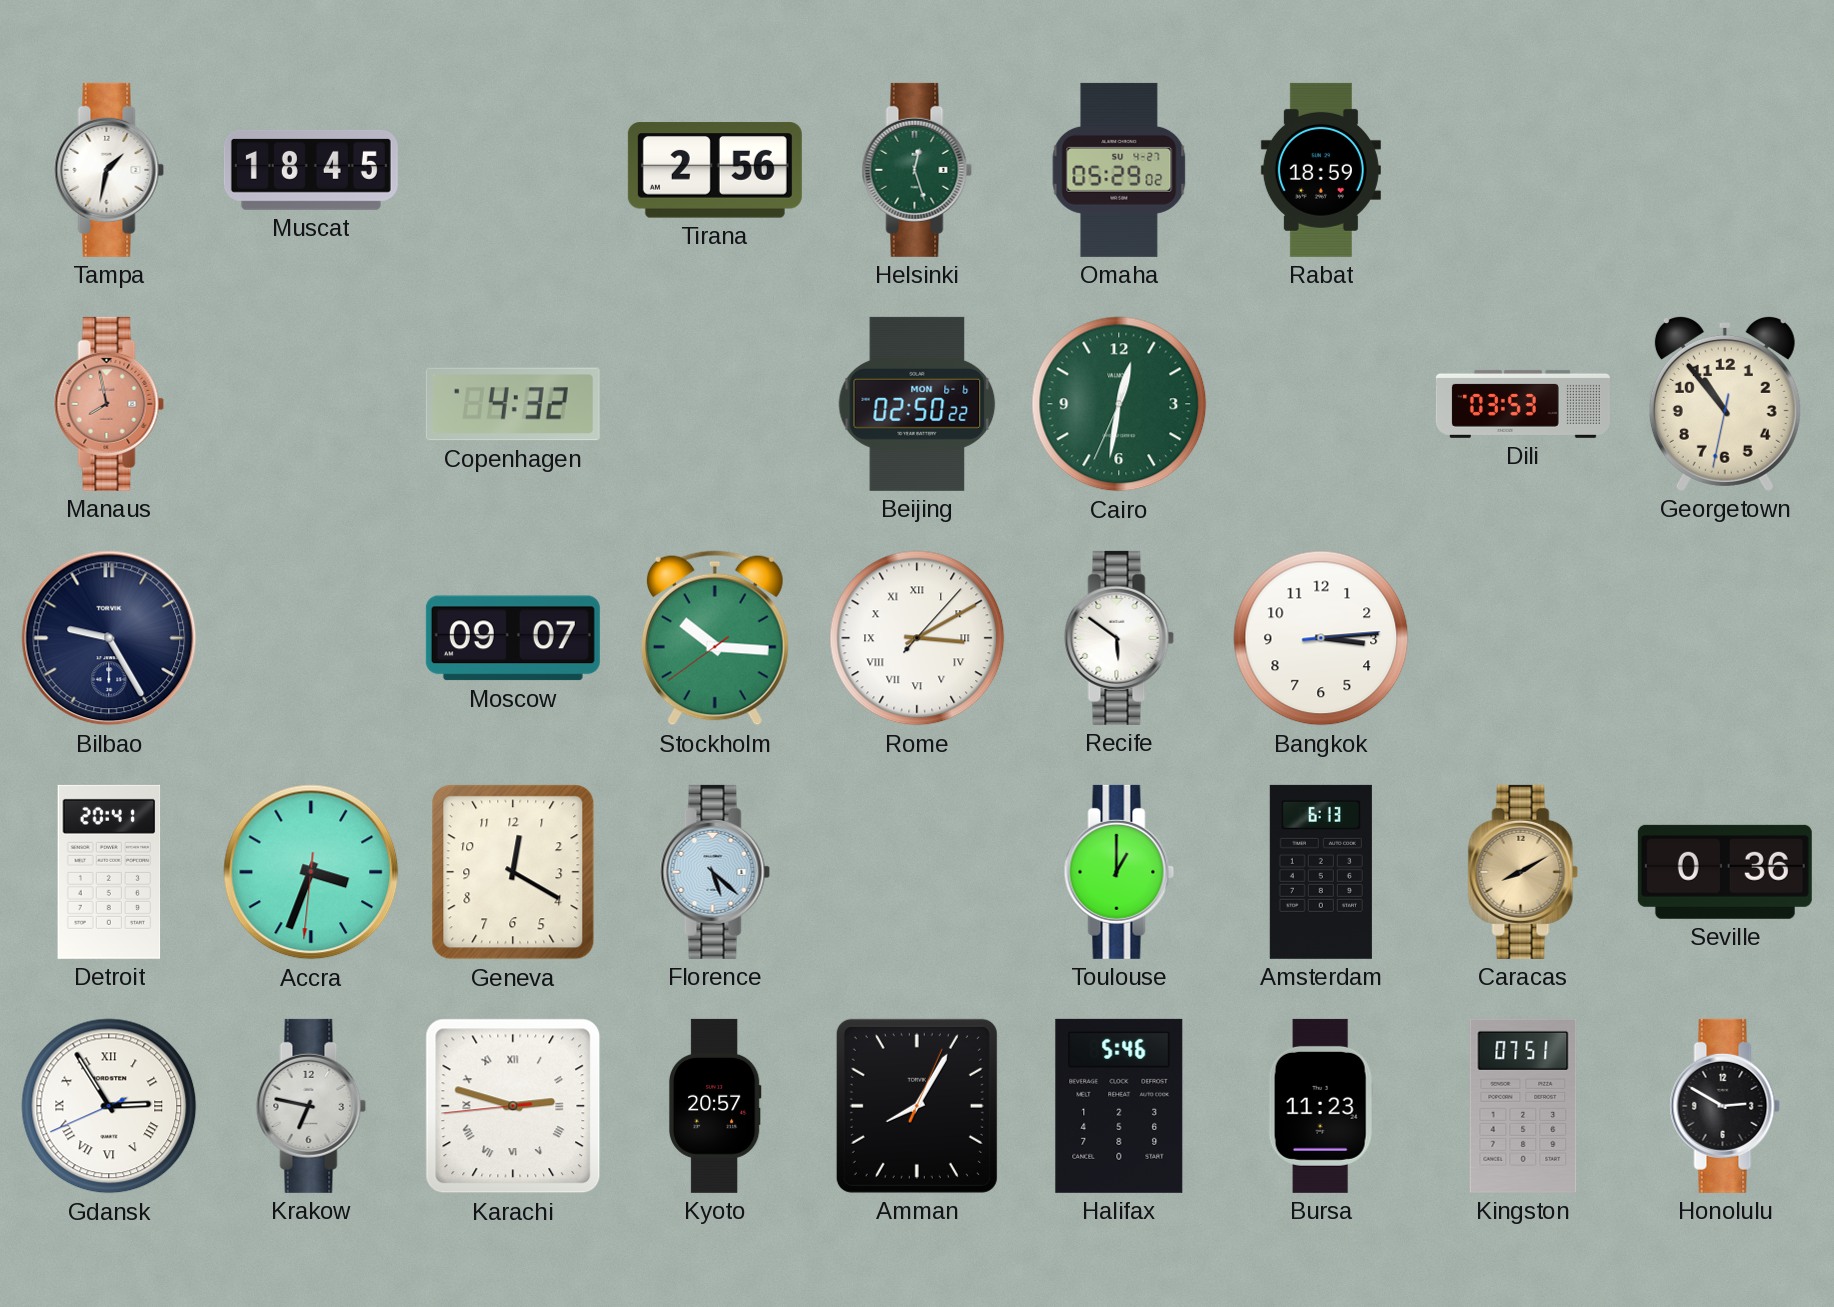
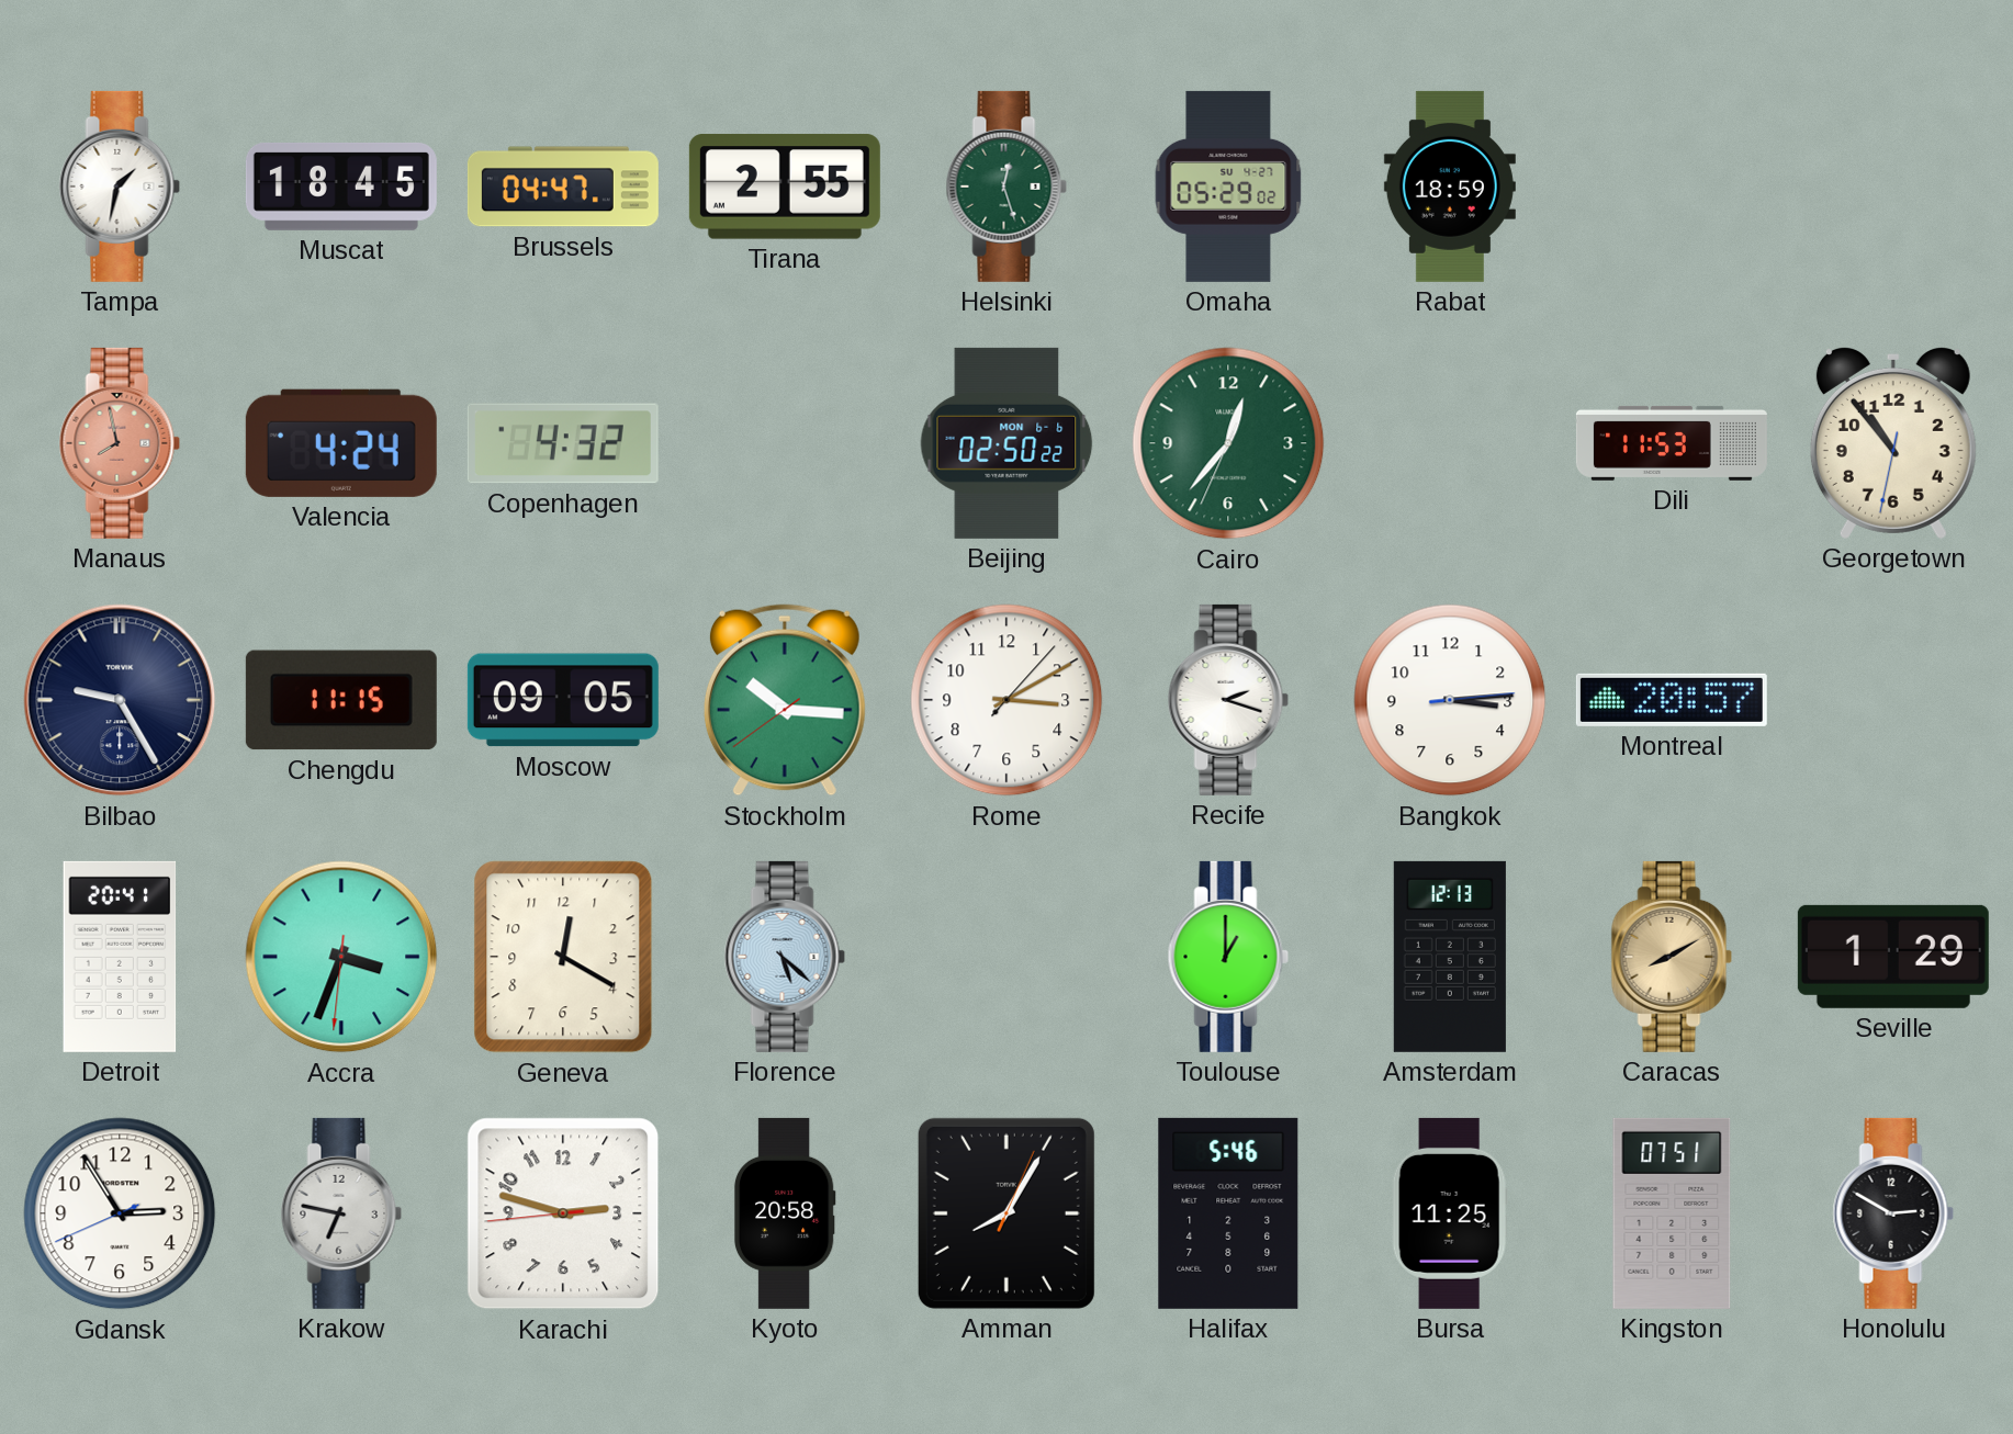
Brussels: none -> 04:47
Tirana: 2:56 -> 2:55
Valencia: none -> 4:24
Cairo: 12:31 -> 12:36
Dili: 03:53 -> 11:53
Chengdu: none -> 11:15
Moscow: 09:07 -> 09:05
Rome numerals: Roman -> Arabic
Recife: 5:51 -> 2:18
Montreal: none -> 20:57
Amsterdam: 6:13 -> 12:13
Seville: 0:36 -> 1:29
Gdansk numerals: Roman -> Arabic
Karachi numerals: Roman -> Arabic
Kyoto: 20:57 -> 20:58
Bursa: 11:23 -> 11:25
